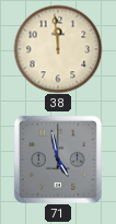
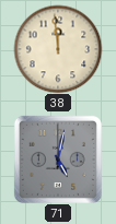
71: 4:58 -> 5:02
